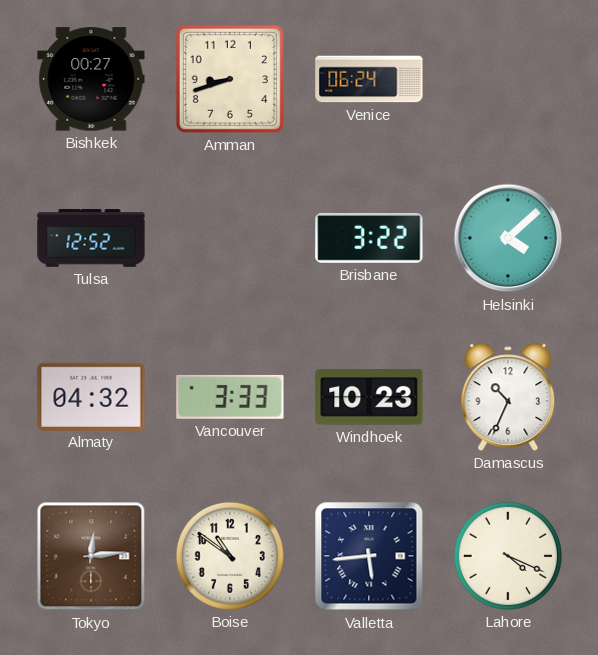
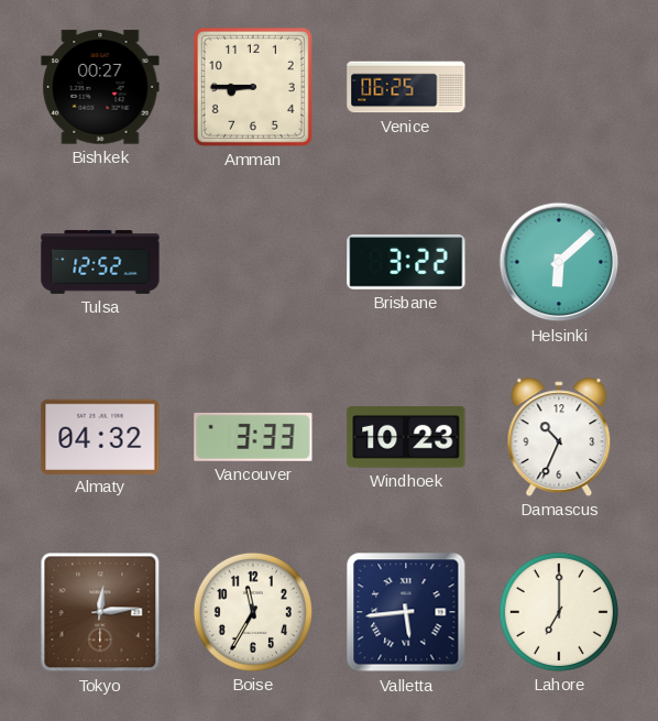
Amman: 8:42 -> 8:45
Venice: 06:24 -> 06:25
Helsinki: 4:08 -> 6:08
Boise: 10:51 -> 11:35
Lahore: 4:19 -> 7:00
